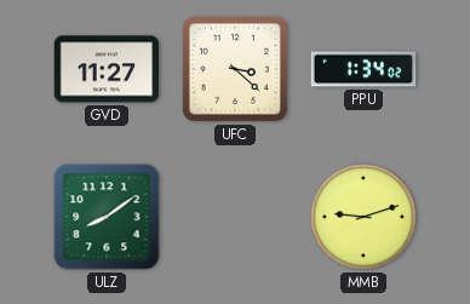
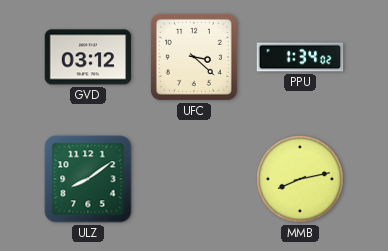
GVD: 11:27 -> 03:12
MMB: 9:12 -> 8:13
